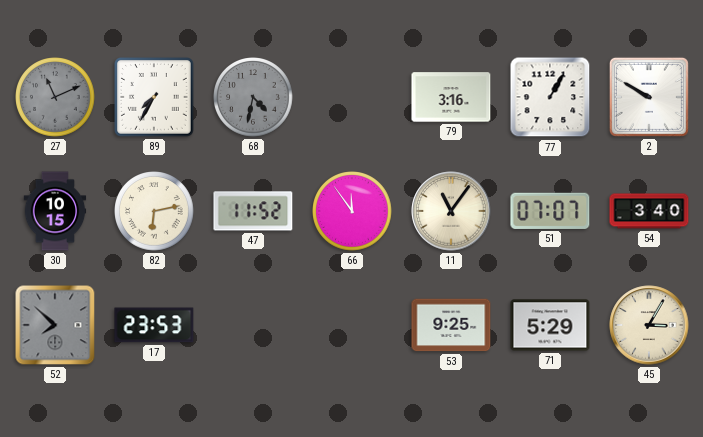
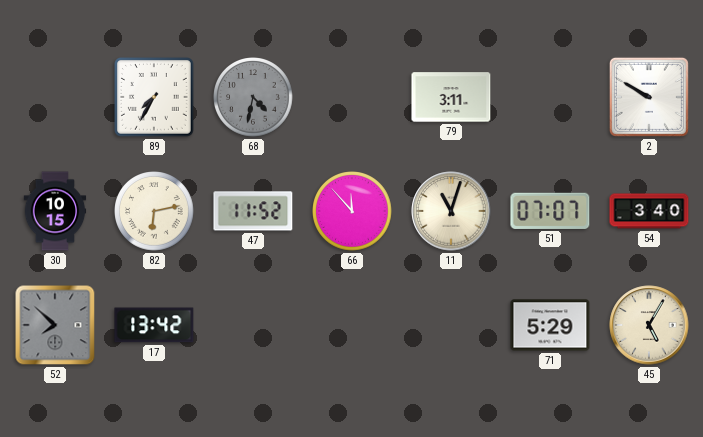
27: 11:11 -> none
79: 3:16 -> 3:11
77: 1:05 -> none
66: 11:54 -> 11:53
11: 11:06 -> 11:03
17: 23:53 -> 13:42
53: 9:25 -> none
45: 3:05 -> 5:05
